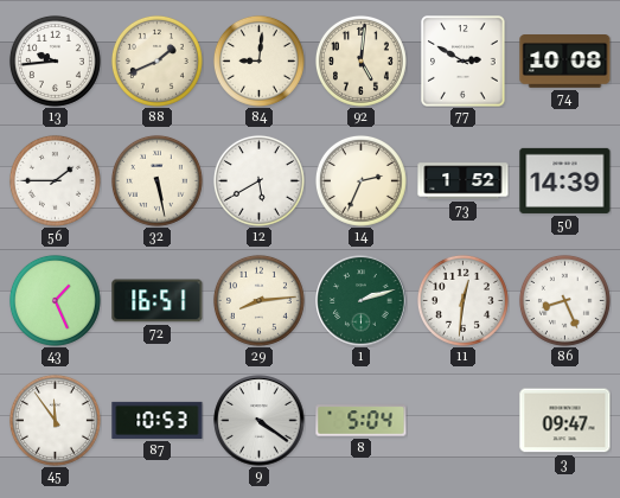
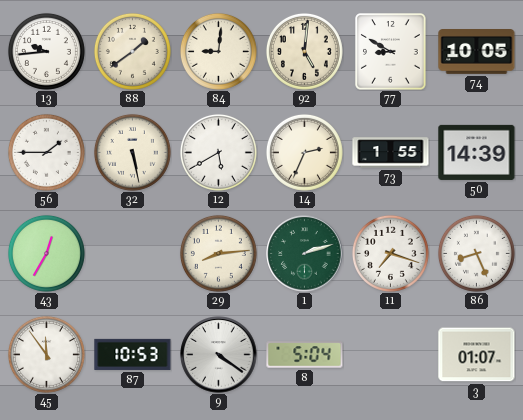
88: 1:41 -> 1:39
77: 2:50 -> 8:50
74: 10:08 -> 10:05
73: 1:52 -> 1:55
43: 1:26 -> 12:35
72: 16:51 -> none
11: 12:31 -> 7:18
3: 09:47 -> 01:07
